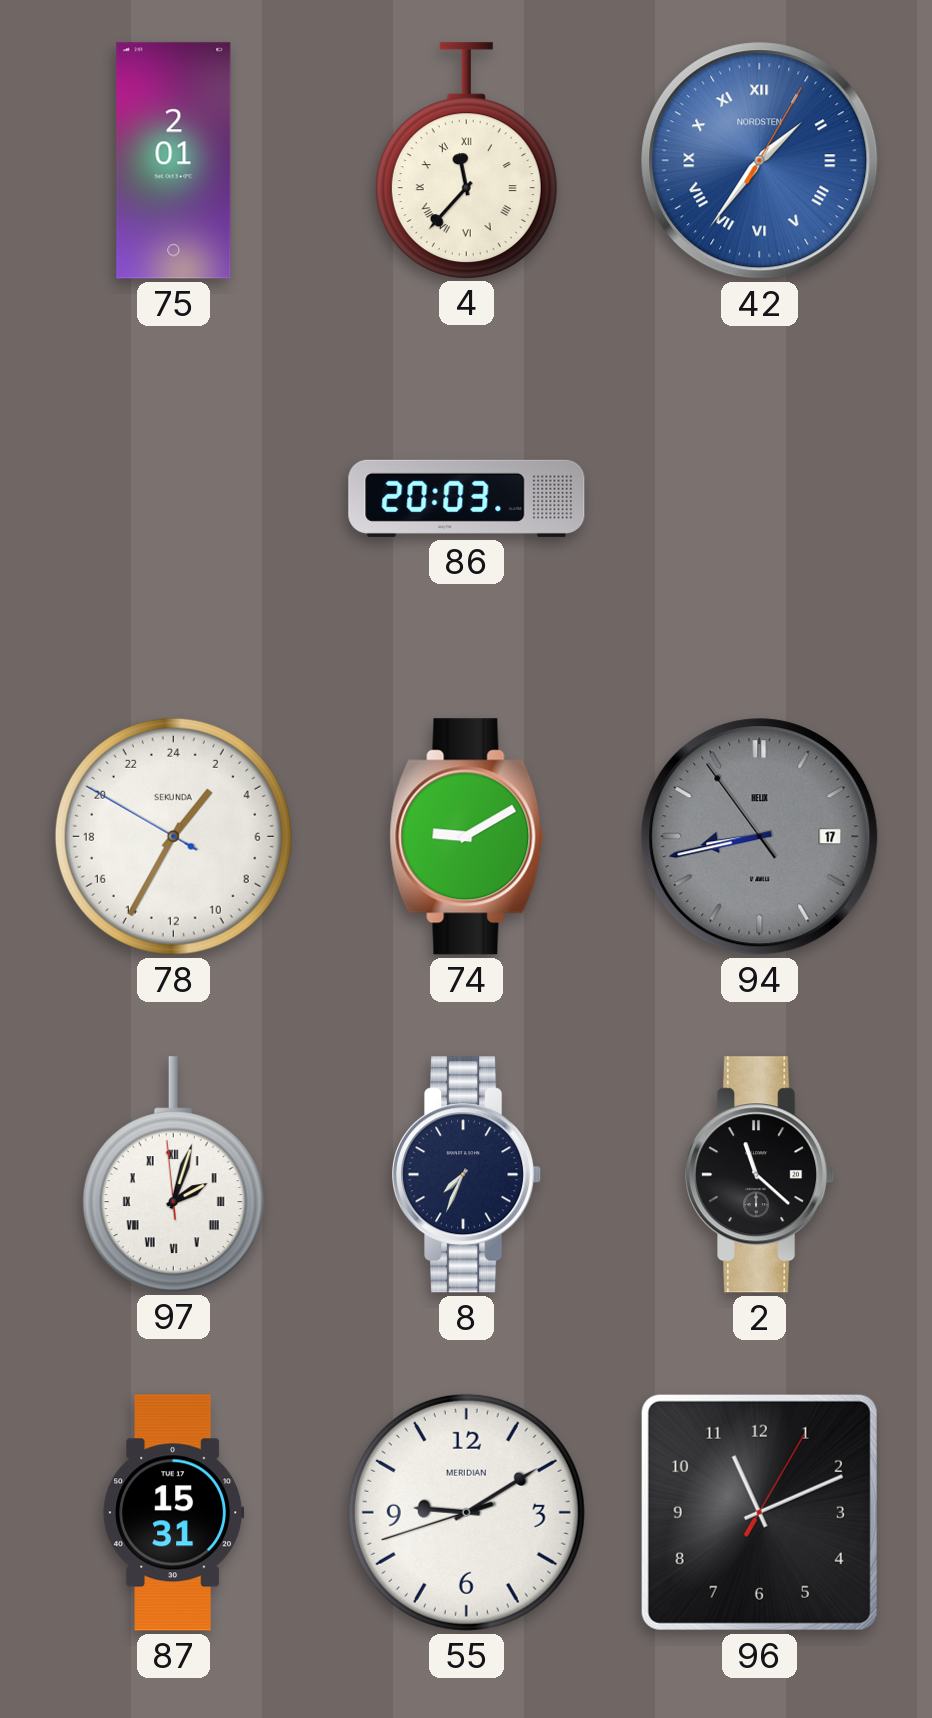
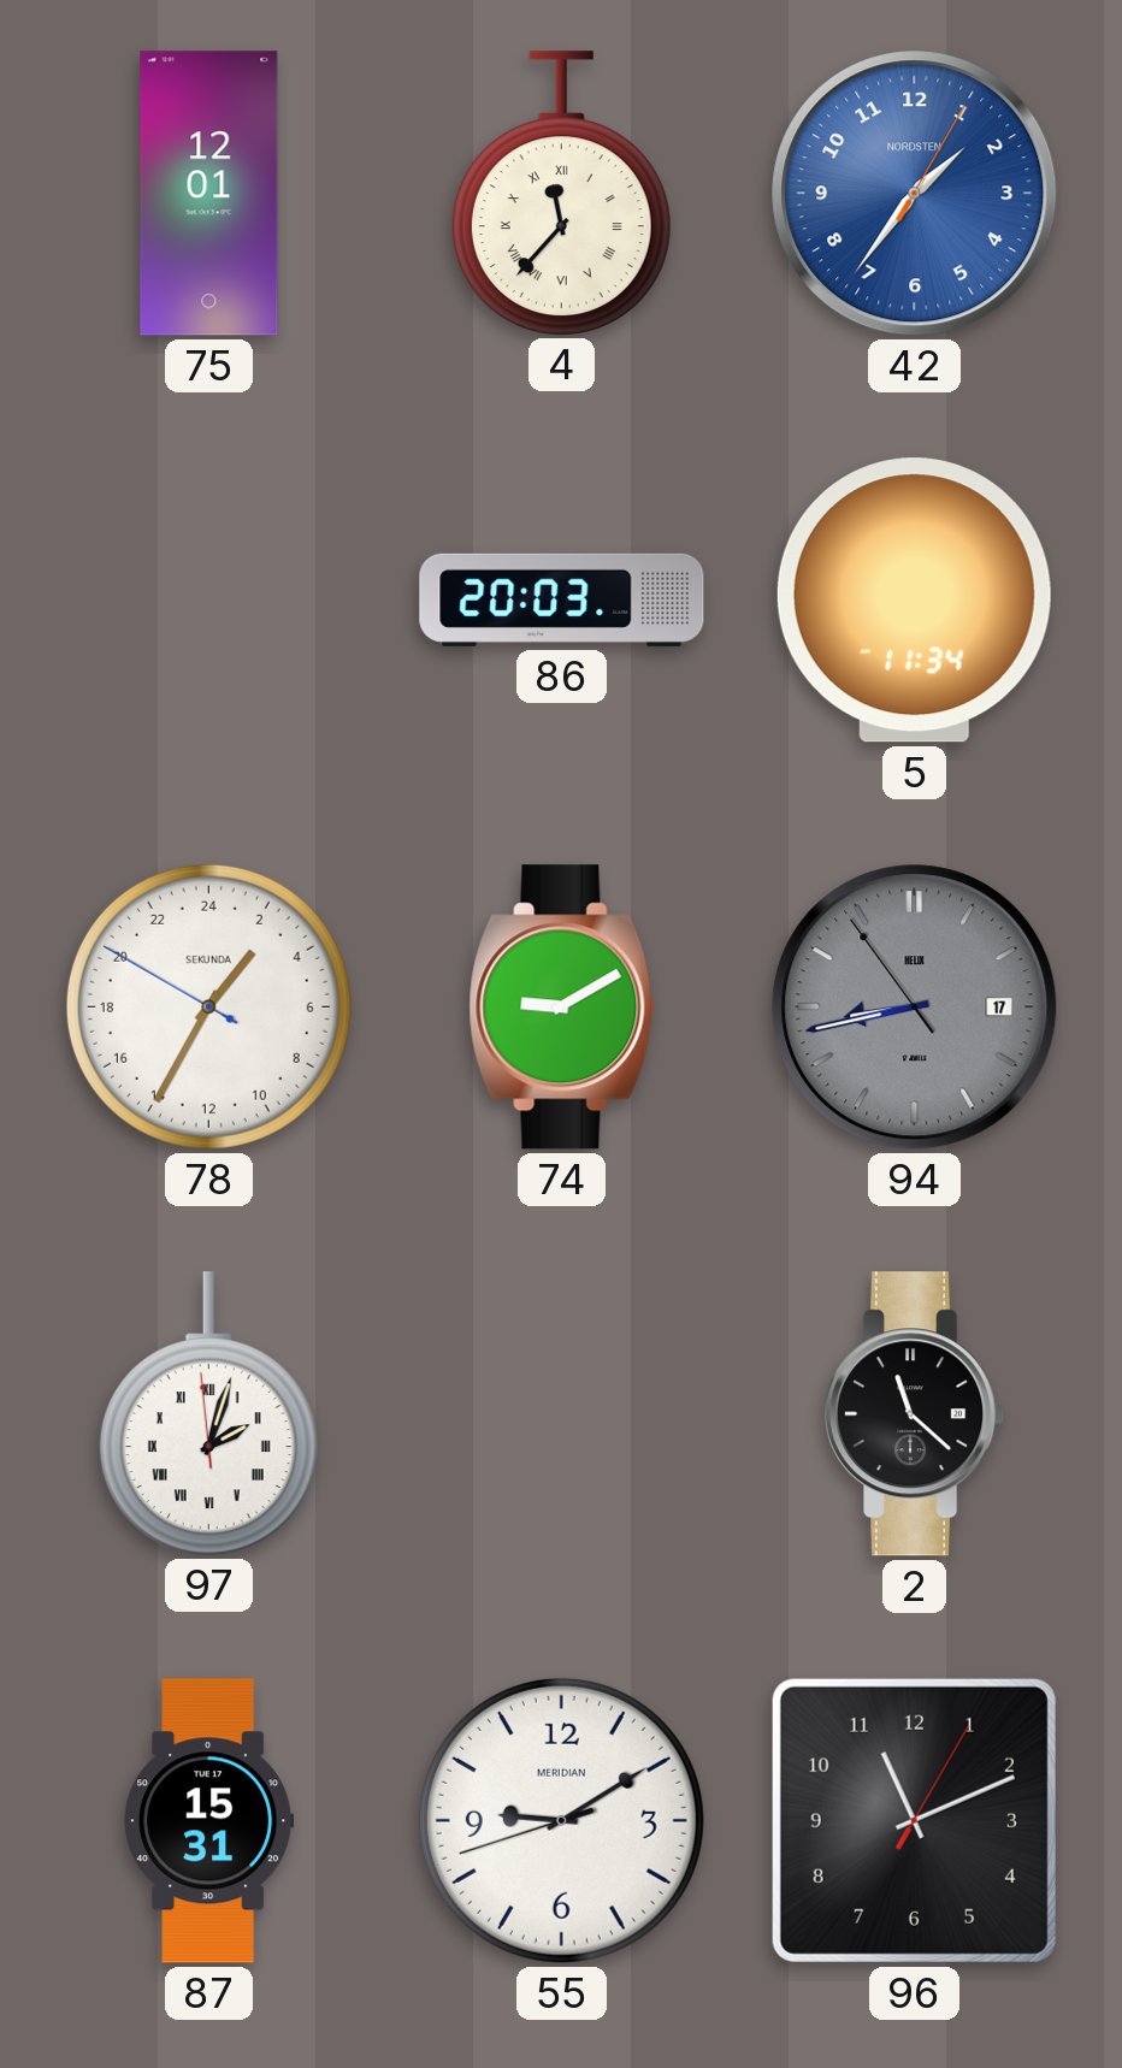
75: 2:01 -> 12:01
42 numerals: Roman -> Arabic
5: none -> 11:34
8: 7:34 -> none
